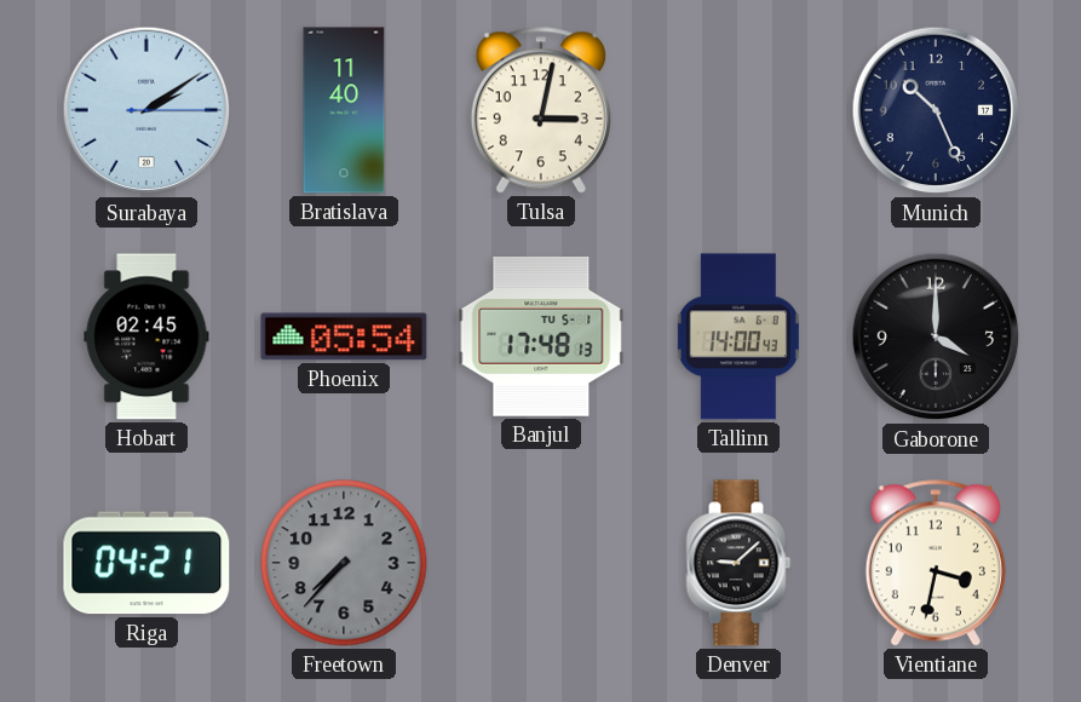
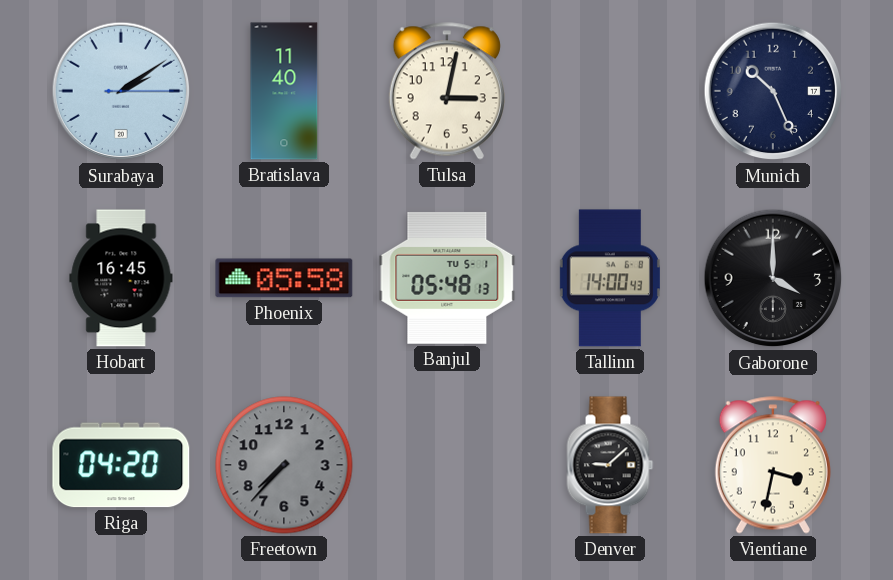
Hobart: 02:45 -> 16:45
Phoenix: 05:54 -> 05:58
Banjul: 17:48 -> 05:48
Riga: 04:21 -> 04:20
